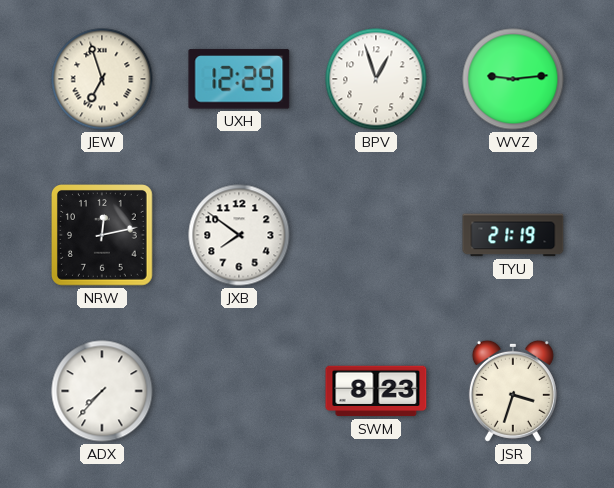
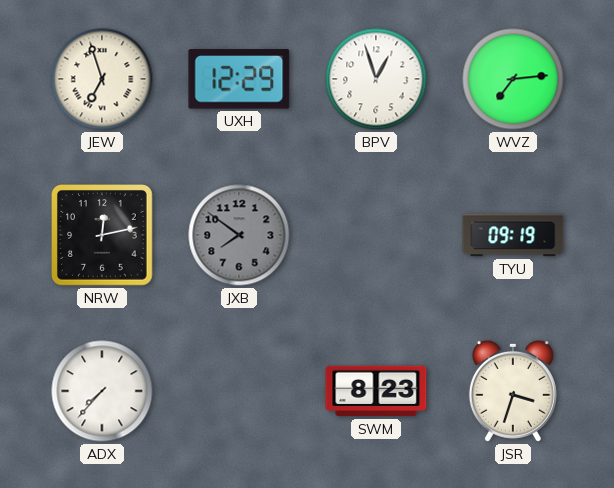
WVZ: 9:14 -> 7:14
JXB dial: white -> grey
TYU: 21:19 -> 09:19
